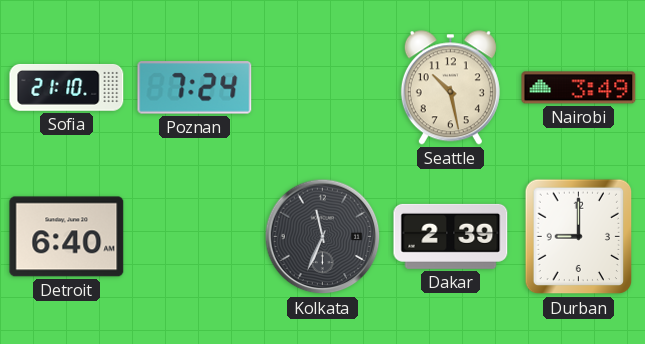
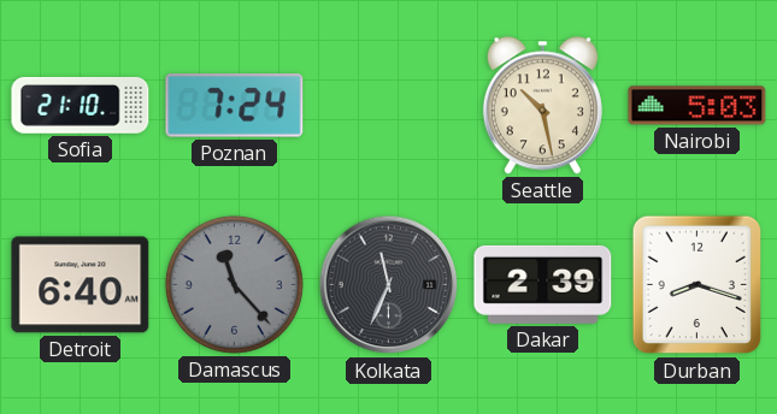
Nairobi: 3:49 -> 5:03
Damascus: none -> 11:23
Durban: 9:00 -> 8:18
